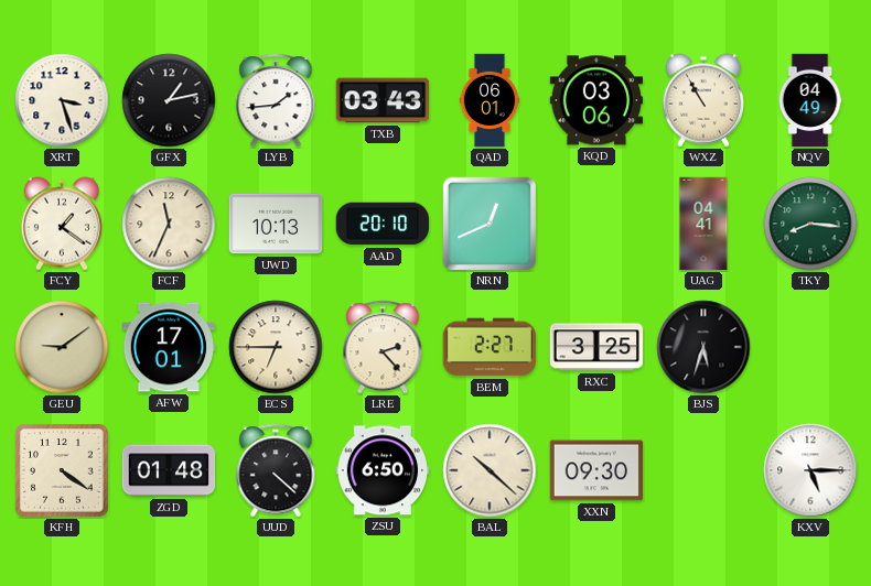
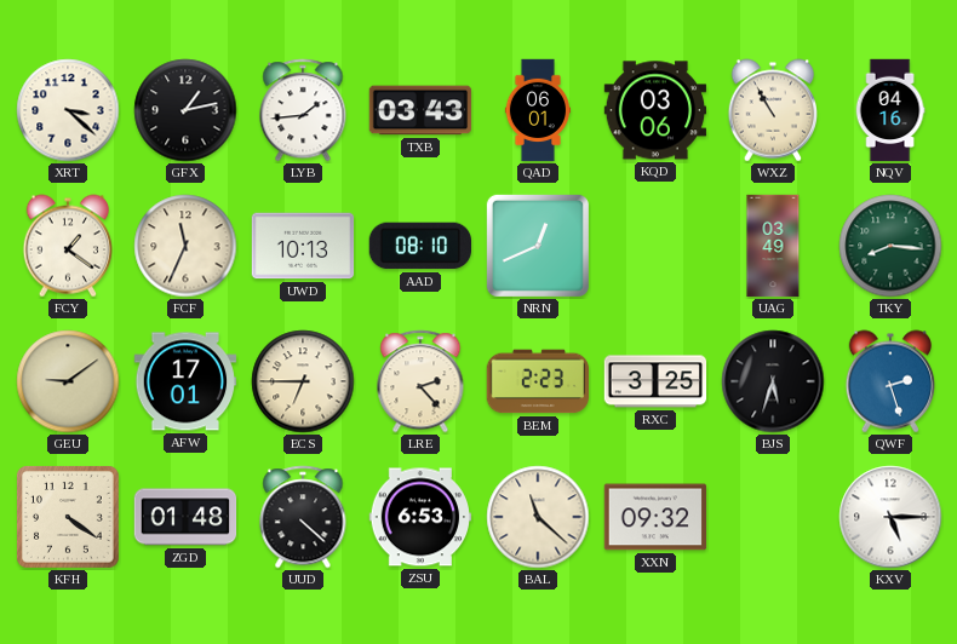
XRT: 3:27 -> 3:22
NQV: 04:49 -> 04:16
AAD: 20:10 -> 08:10
UAG: 04:41 -> 03:49
BEM: 2:27 -> 2:23
QWF: none -> 2:27
ZSU: 6:50 -> 6:53
BAL: 10:22 -> 11:22
XXN: 09:30 -> 09:32
